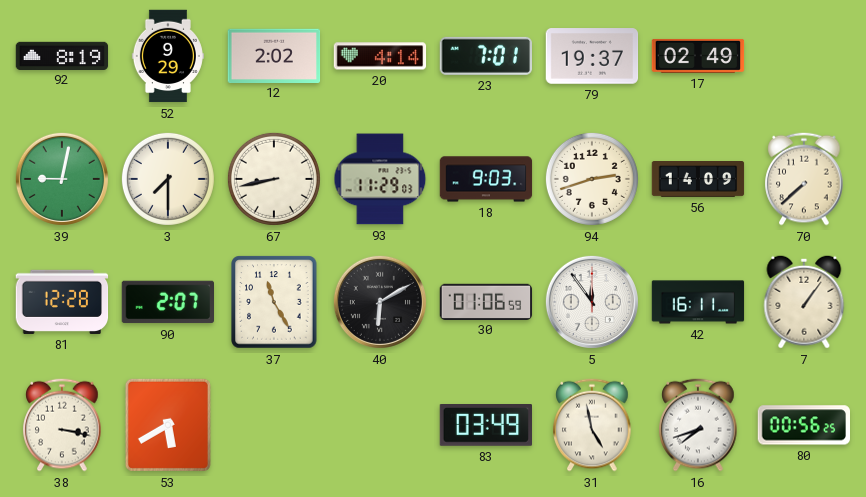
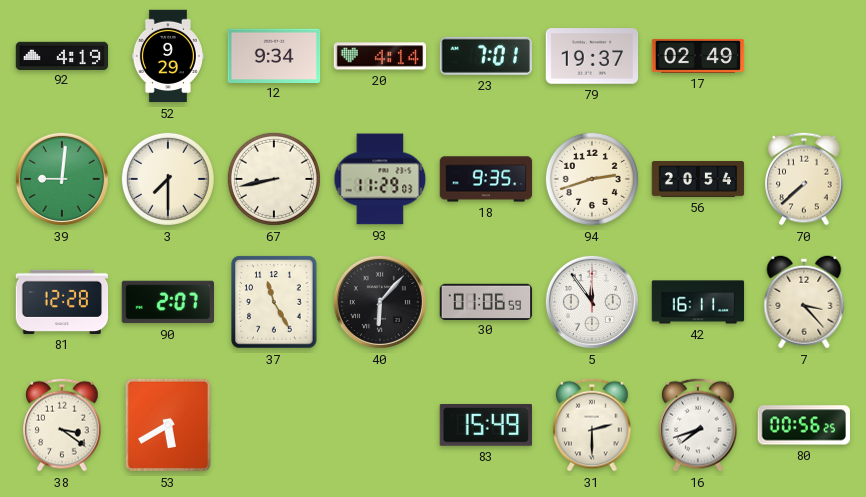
92: 8:19 -> 4:19
12: 2:02 -> 9:34
39: 9:02 -> 9:01
18: 9:03 -> 9:35
56: 14:09 -> 20:54
40: 6:10 -> 6:07
7: 1:06 -> 3:23
38: 3:17 -> 3:21
83: 03:49 -> 15:49
31: 4:58 -> 2:30
